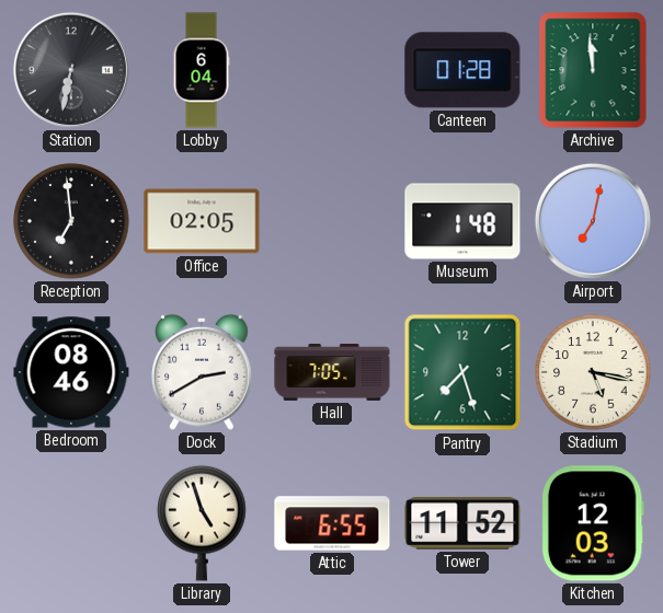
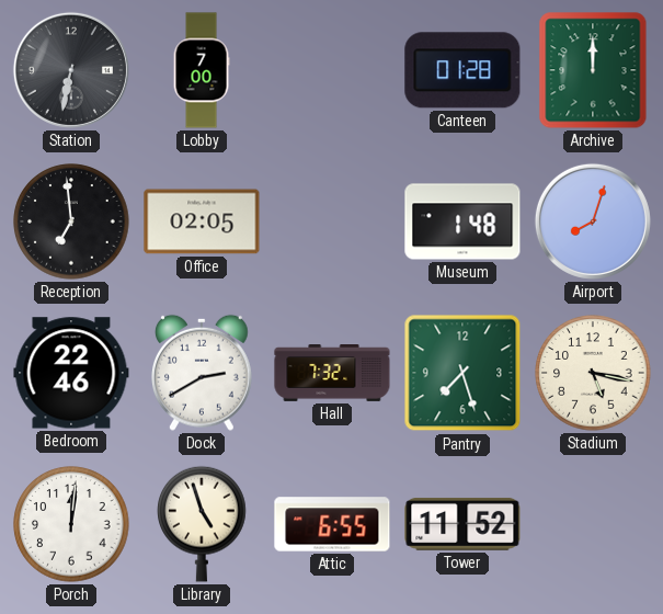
Lobby: 6:04 -> 7:00
Archive: 11:59 -> 12:00
Airport: 7:02 -> 8:03
Bedroom: 08:46 -> 22:46
Hall: 7:05 -> 7:32
Porch: none -> 12:01
Kitchen: 12:03 -> none
